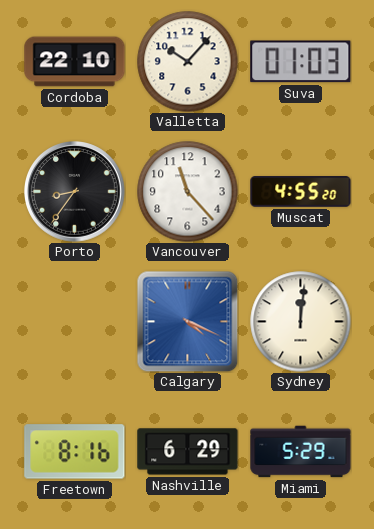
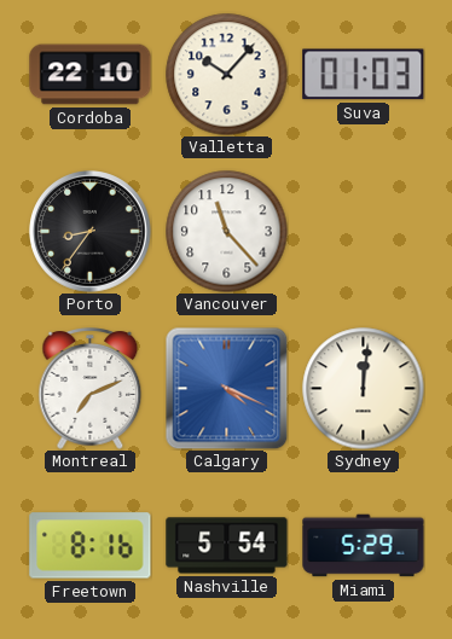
Muscat: 4:55 -> none
Montreal: none -> 7:11
Nashville: 6:29 -> 5:54
